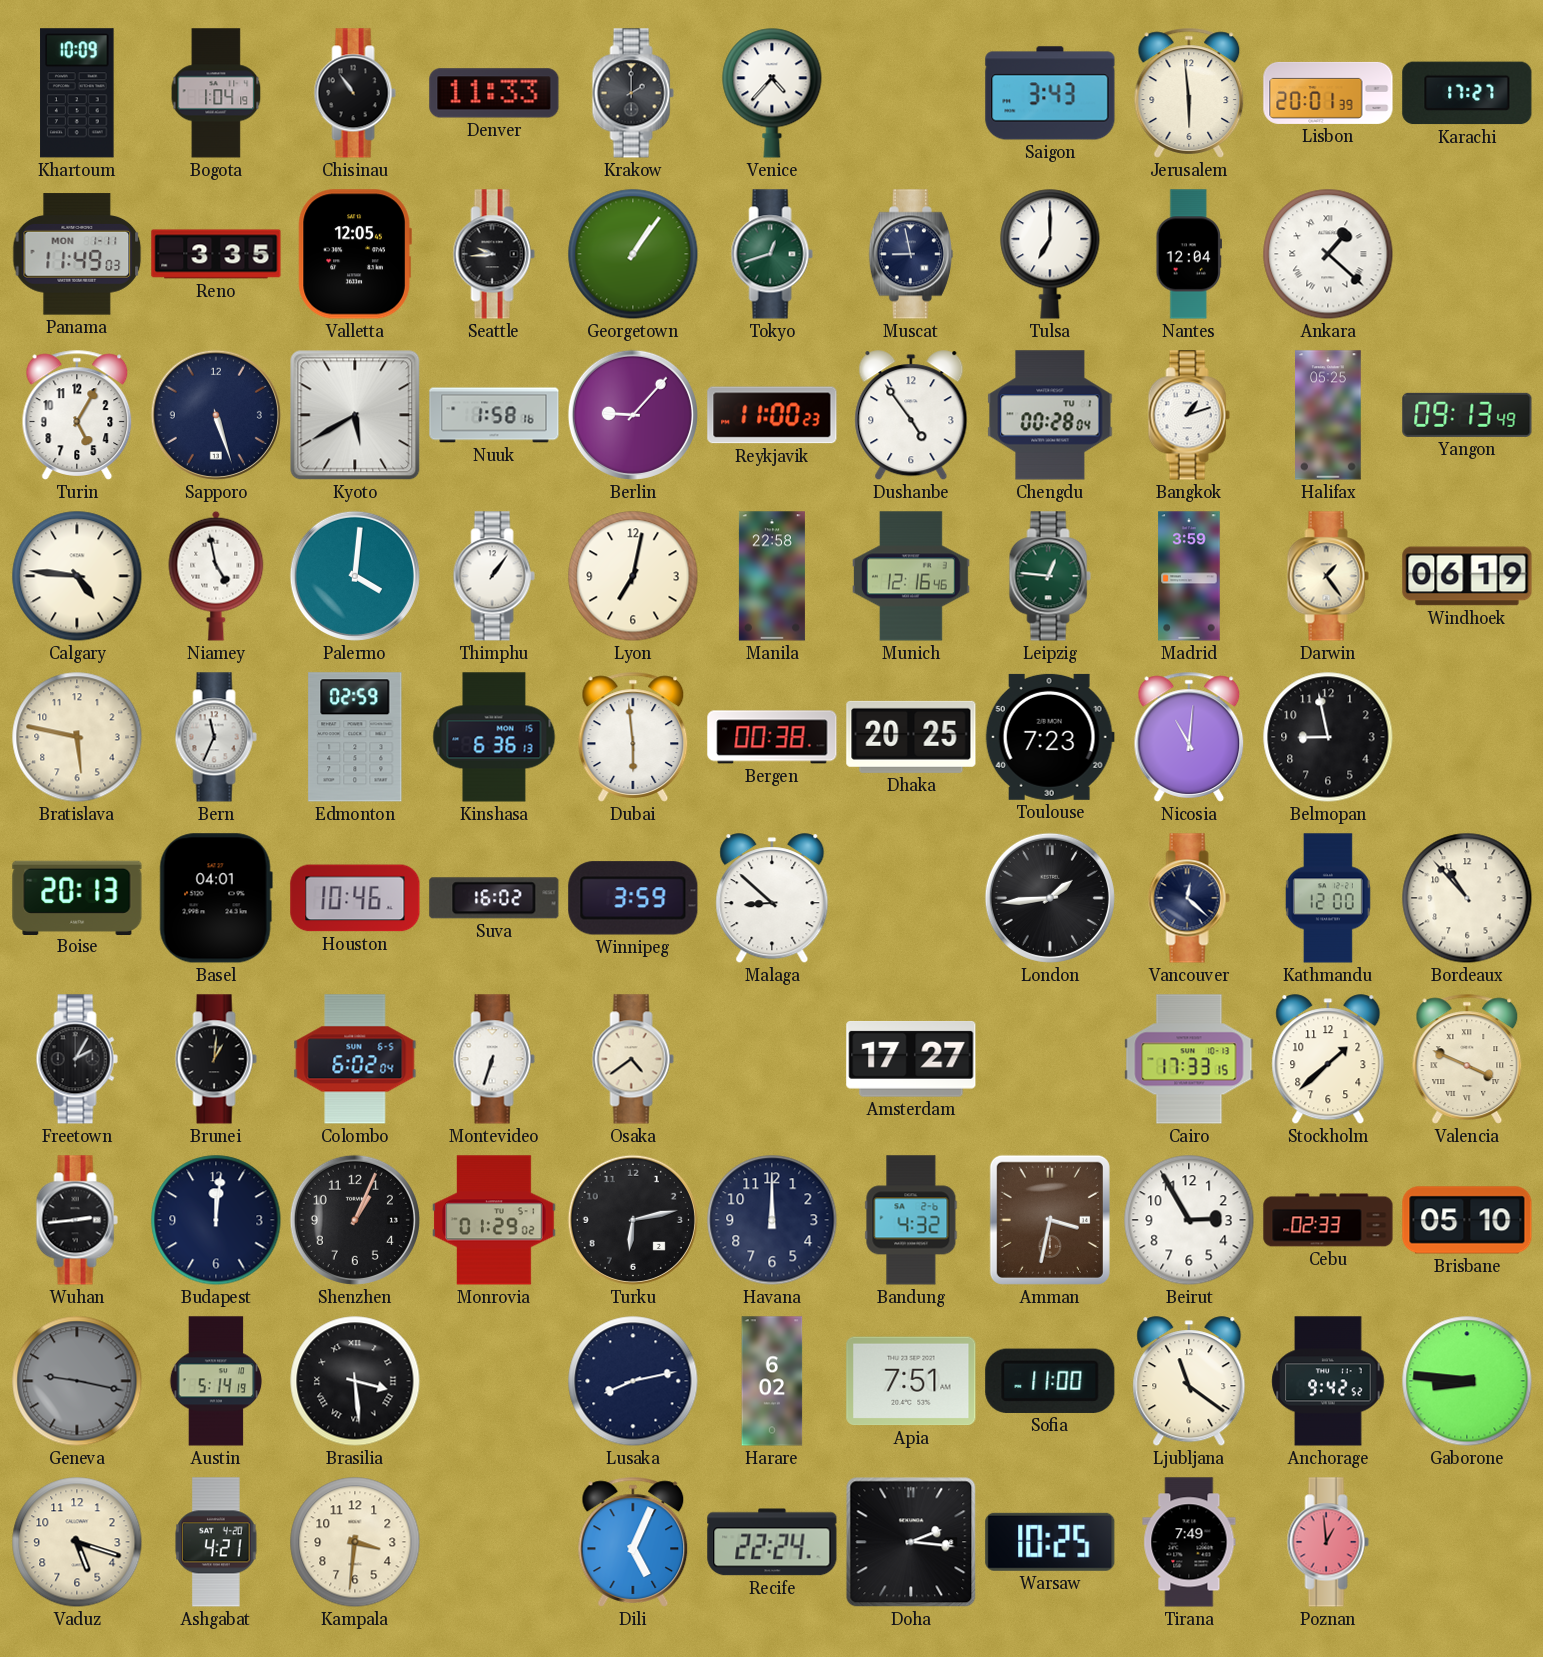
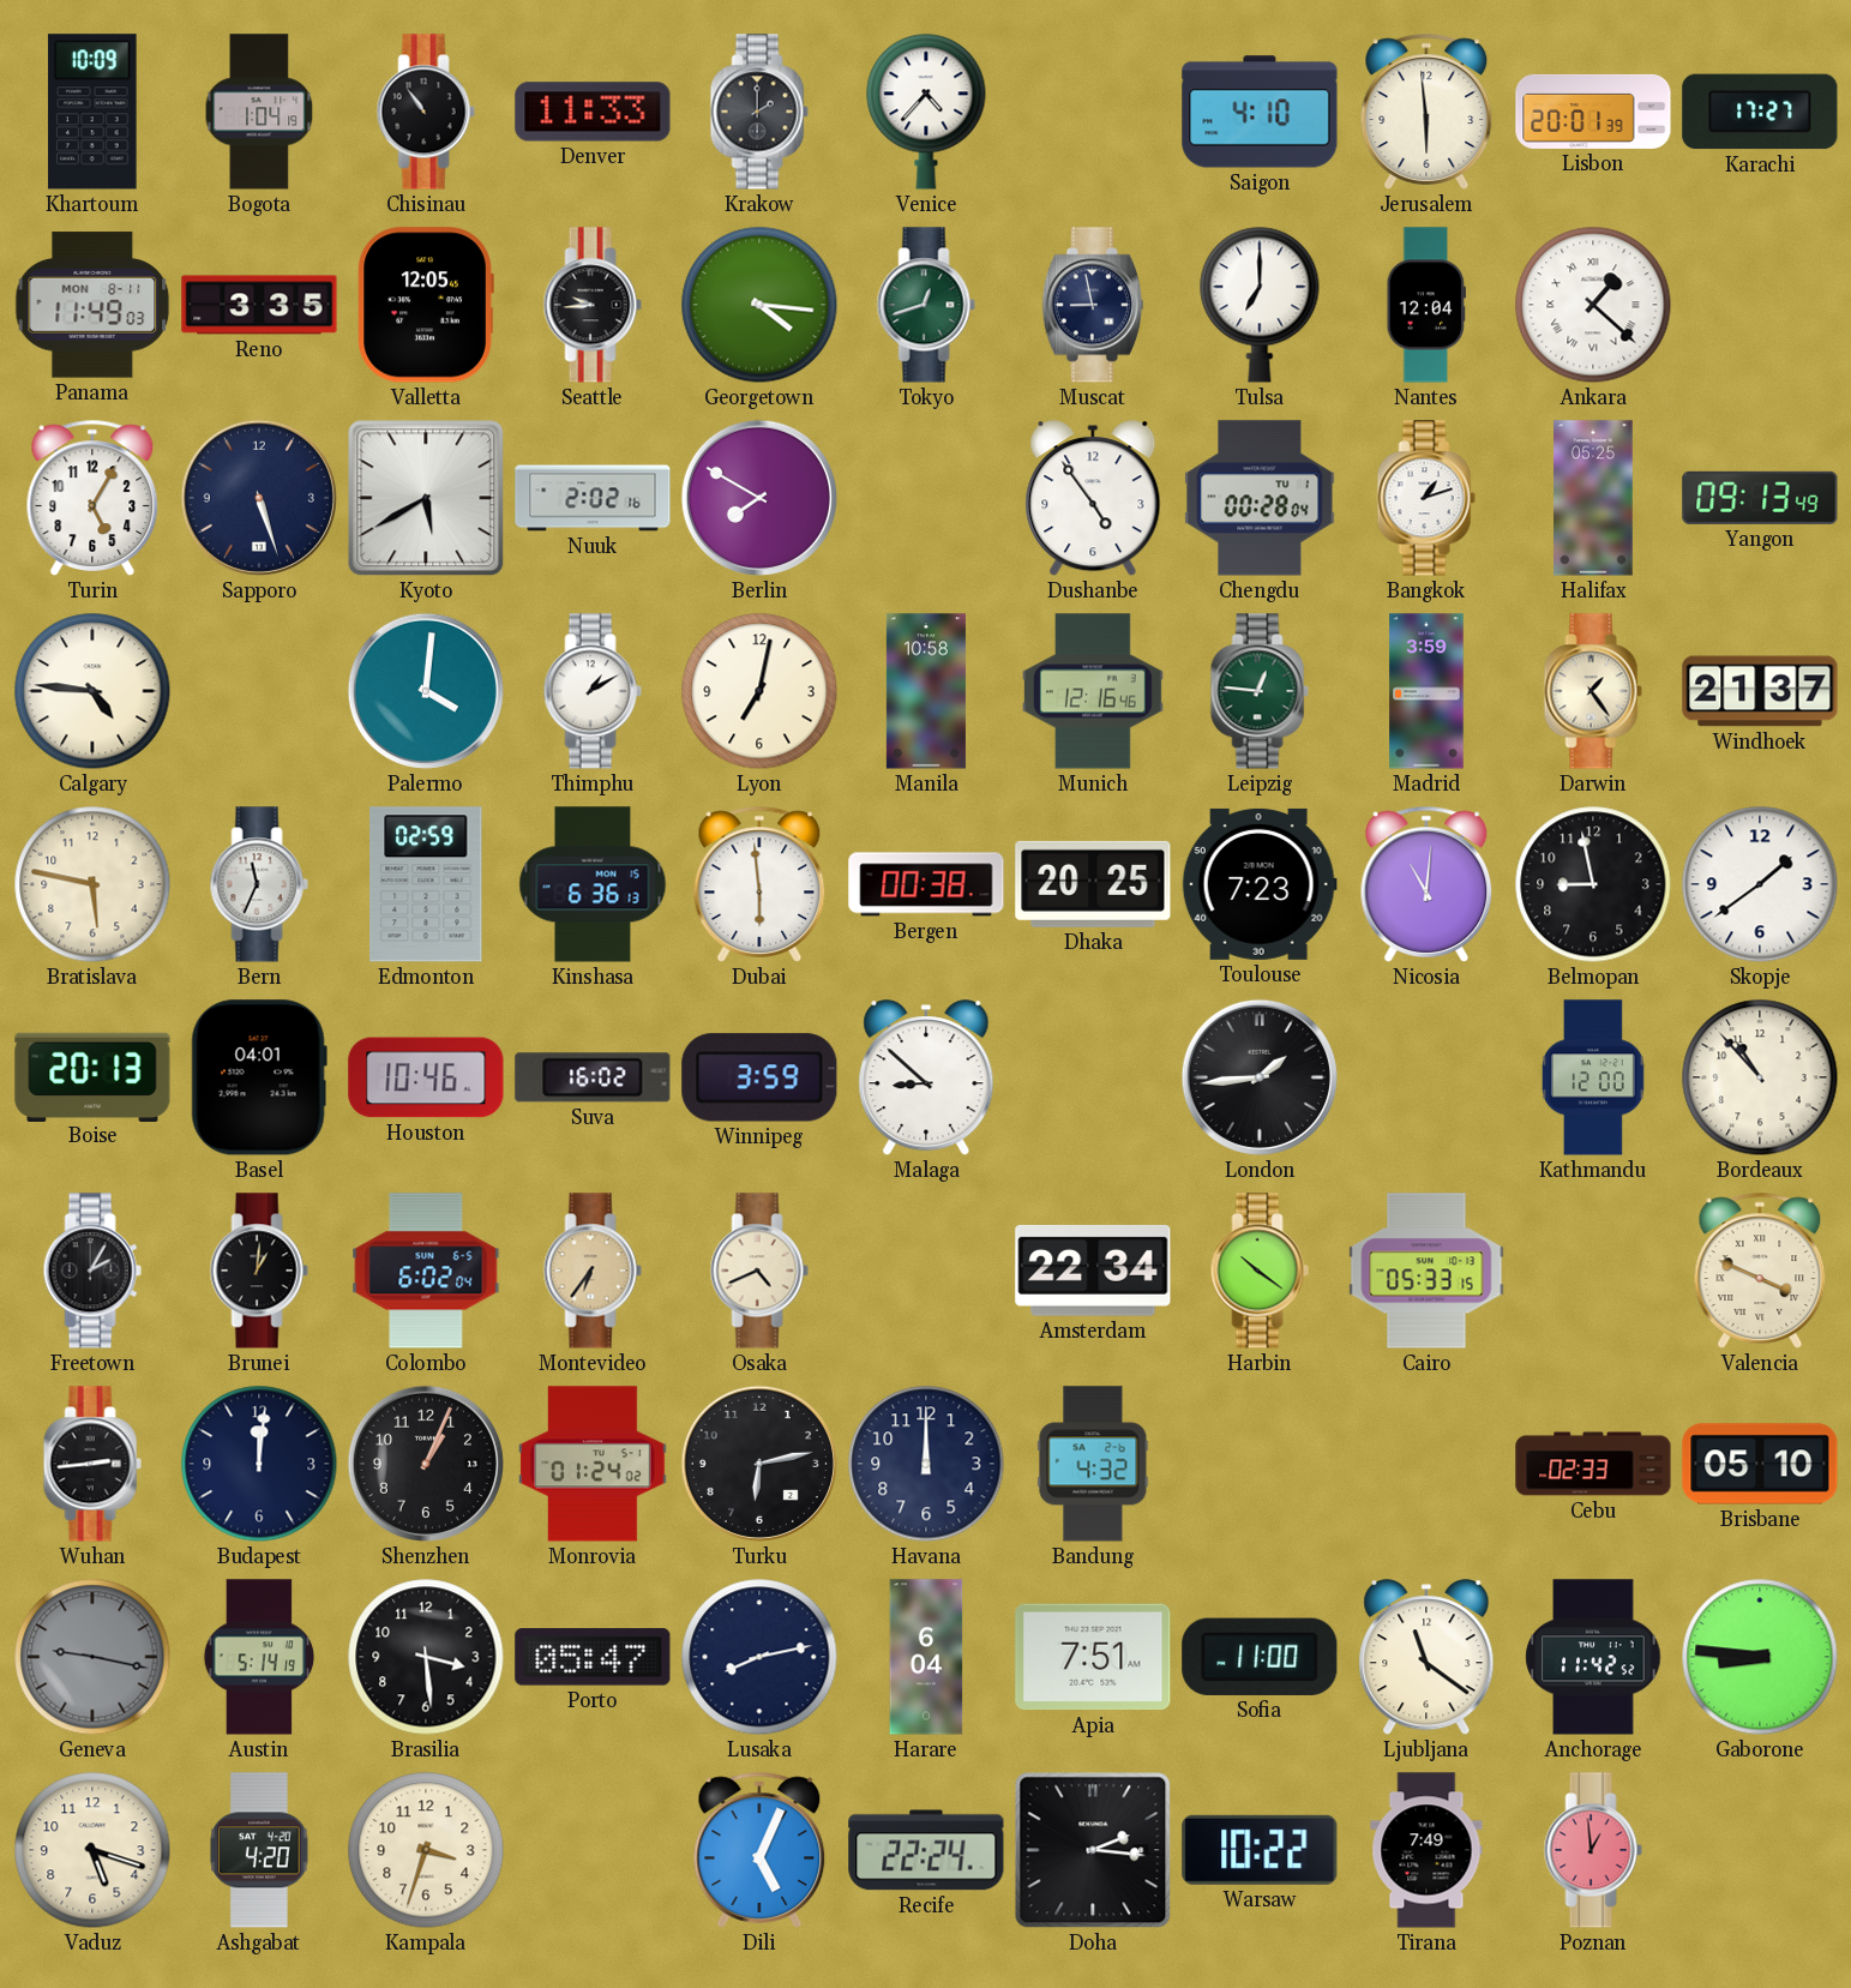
Saigon: 3:43 -> 4:10
Panama date: MON 1-11 -> MON 8-11
Georgetown: 1:06 -> 4:16
Nuuk: 1:58 -> 2:02
Berlin: 9:07 -> 7:50
Reykjavik: 11:00 -> none
Niamey: 4:58 -> none
Thimphu: 1:06 -> 1:10
Manila: 22:58 -> 10:58
Windhoek: 06:19 -> 21:37
Skopje: none -> 1:39
Vancouver: 12:22 -> none
Montevideo: 6:33 -> 6:36
Montevideo dial: white -> champagne
Osaka: 4:39 -> 4:41
Amsterdam: 17:27 -> 22:34
Harbin: none -> 10:21
Cairo: 17:33 -> 05:33
Stockholm: 1:38 -> none
Monrovia: 01:29 -> 01:24
Amman: 3:32 -> none
Beirut: 2:55 -> none
Brasilia numerals: Roman -> Arabic
Porto: none -> 05:47
Harare: 6:02 -> 6:04
Anchorage: 9:42 -> 11:42
Ashgabat: 4:21 -> 4:20
Kampala: 3:31 -> 3:33
Warsaw: 10:25 -> 10:22
